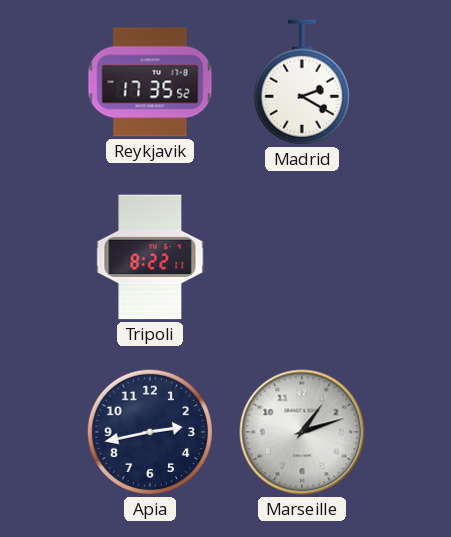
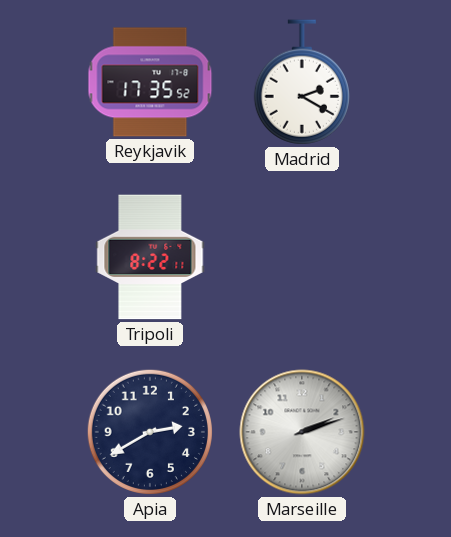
Apia: 2:43 -> 2:40
Marseille: 1:12 -> 2:12
